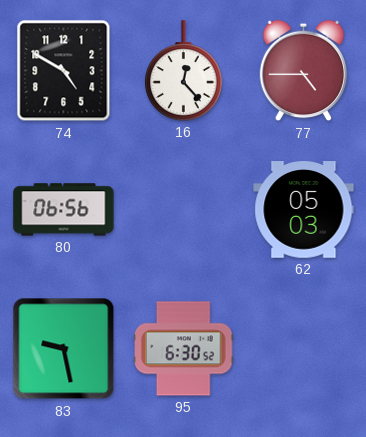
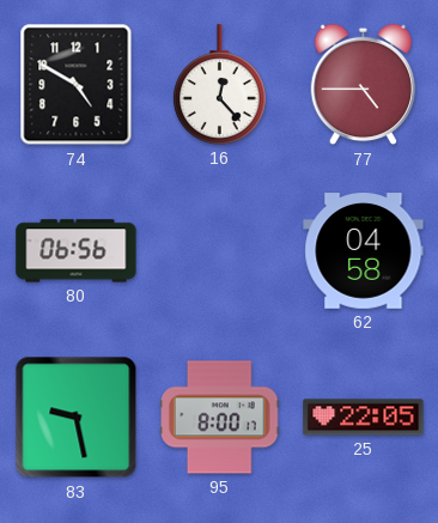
62: 05:03 -> 04:58
95: 6:30 -> 8:00
25: none -> 22:05
